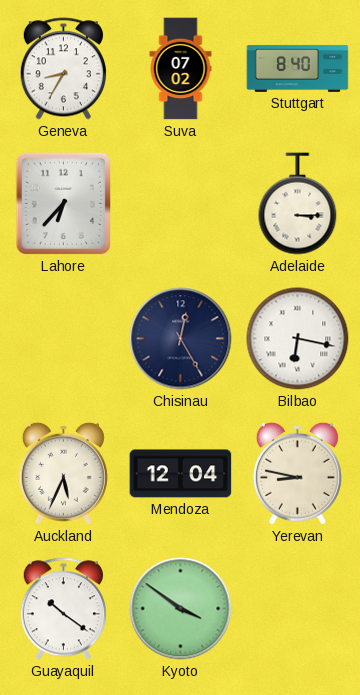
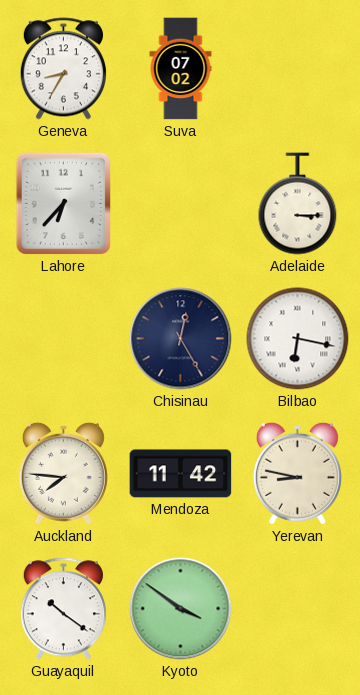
Stuttgart: 8:40 -> none
Auckland: 5:34 -> 7:46
Mendoza: 12:04 -> 11:42
